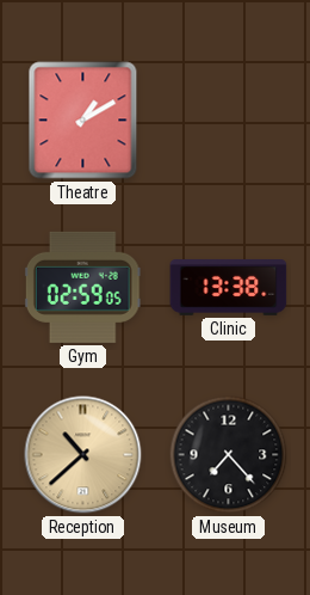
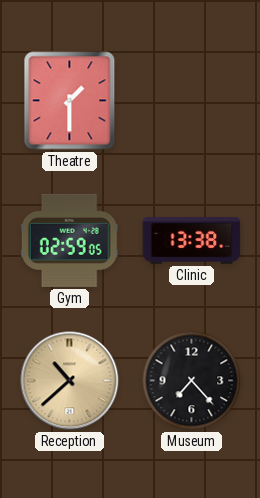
Theatre: 1:10 -> 1:30
